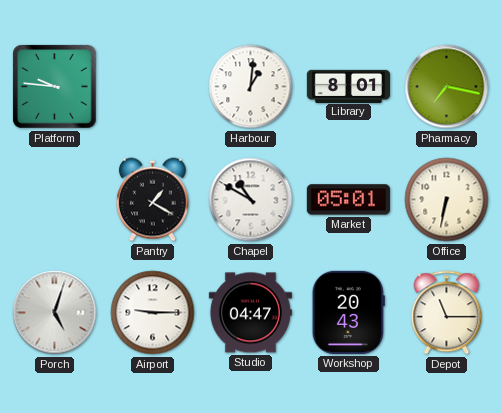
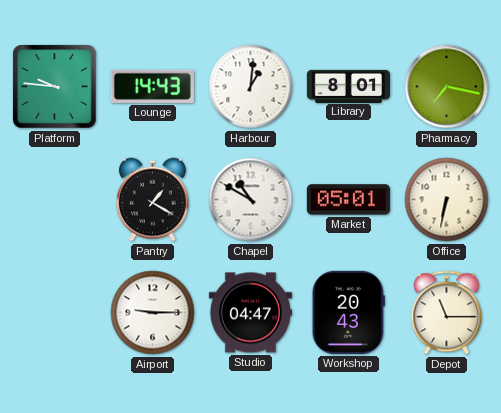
Lounge: none -> 14:43
Porch: 5:03 -> none
